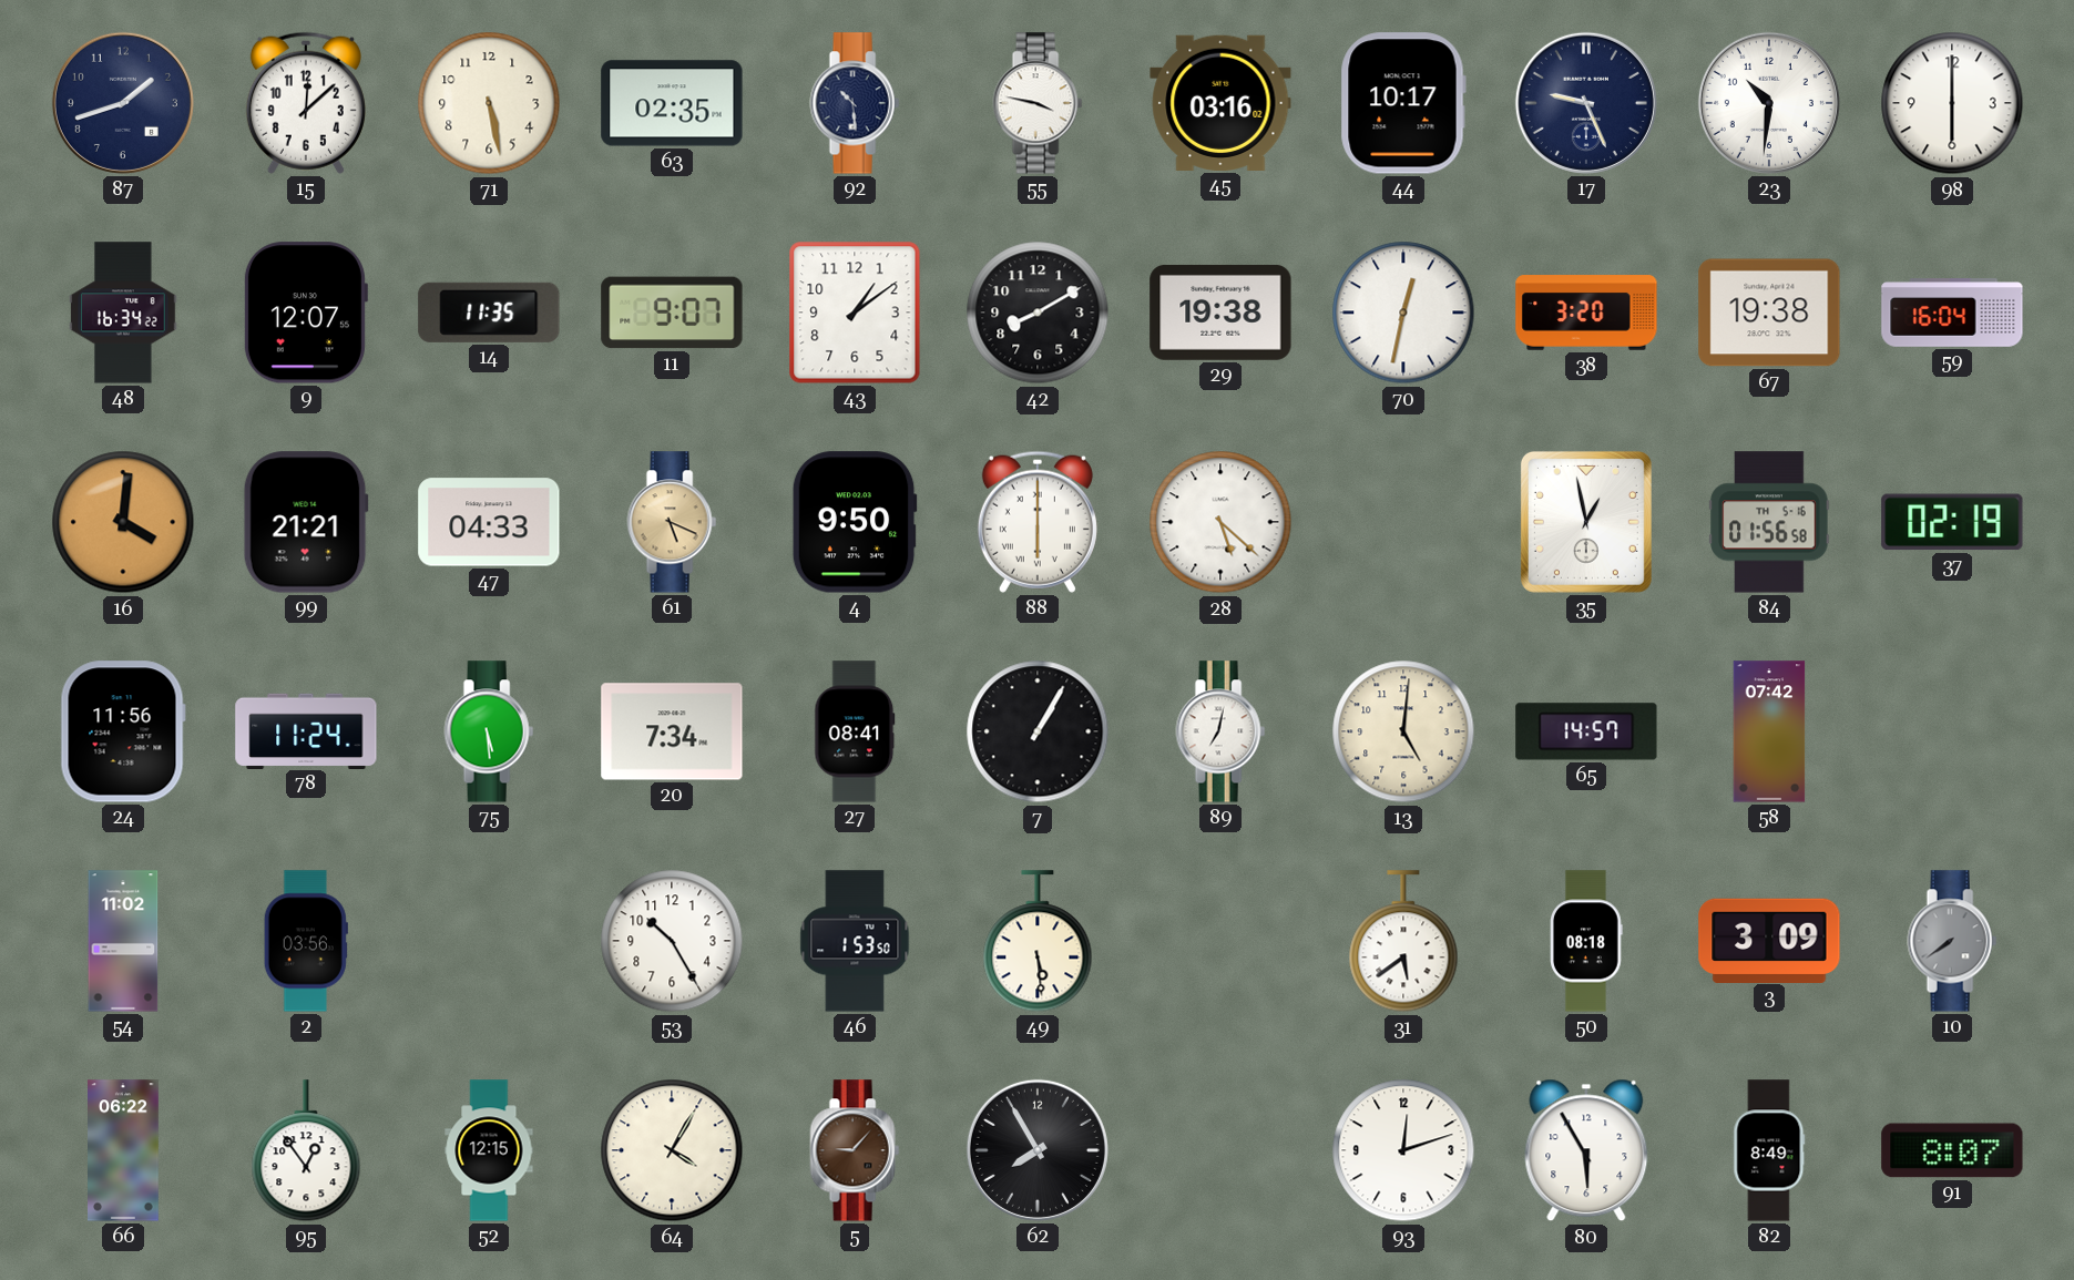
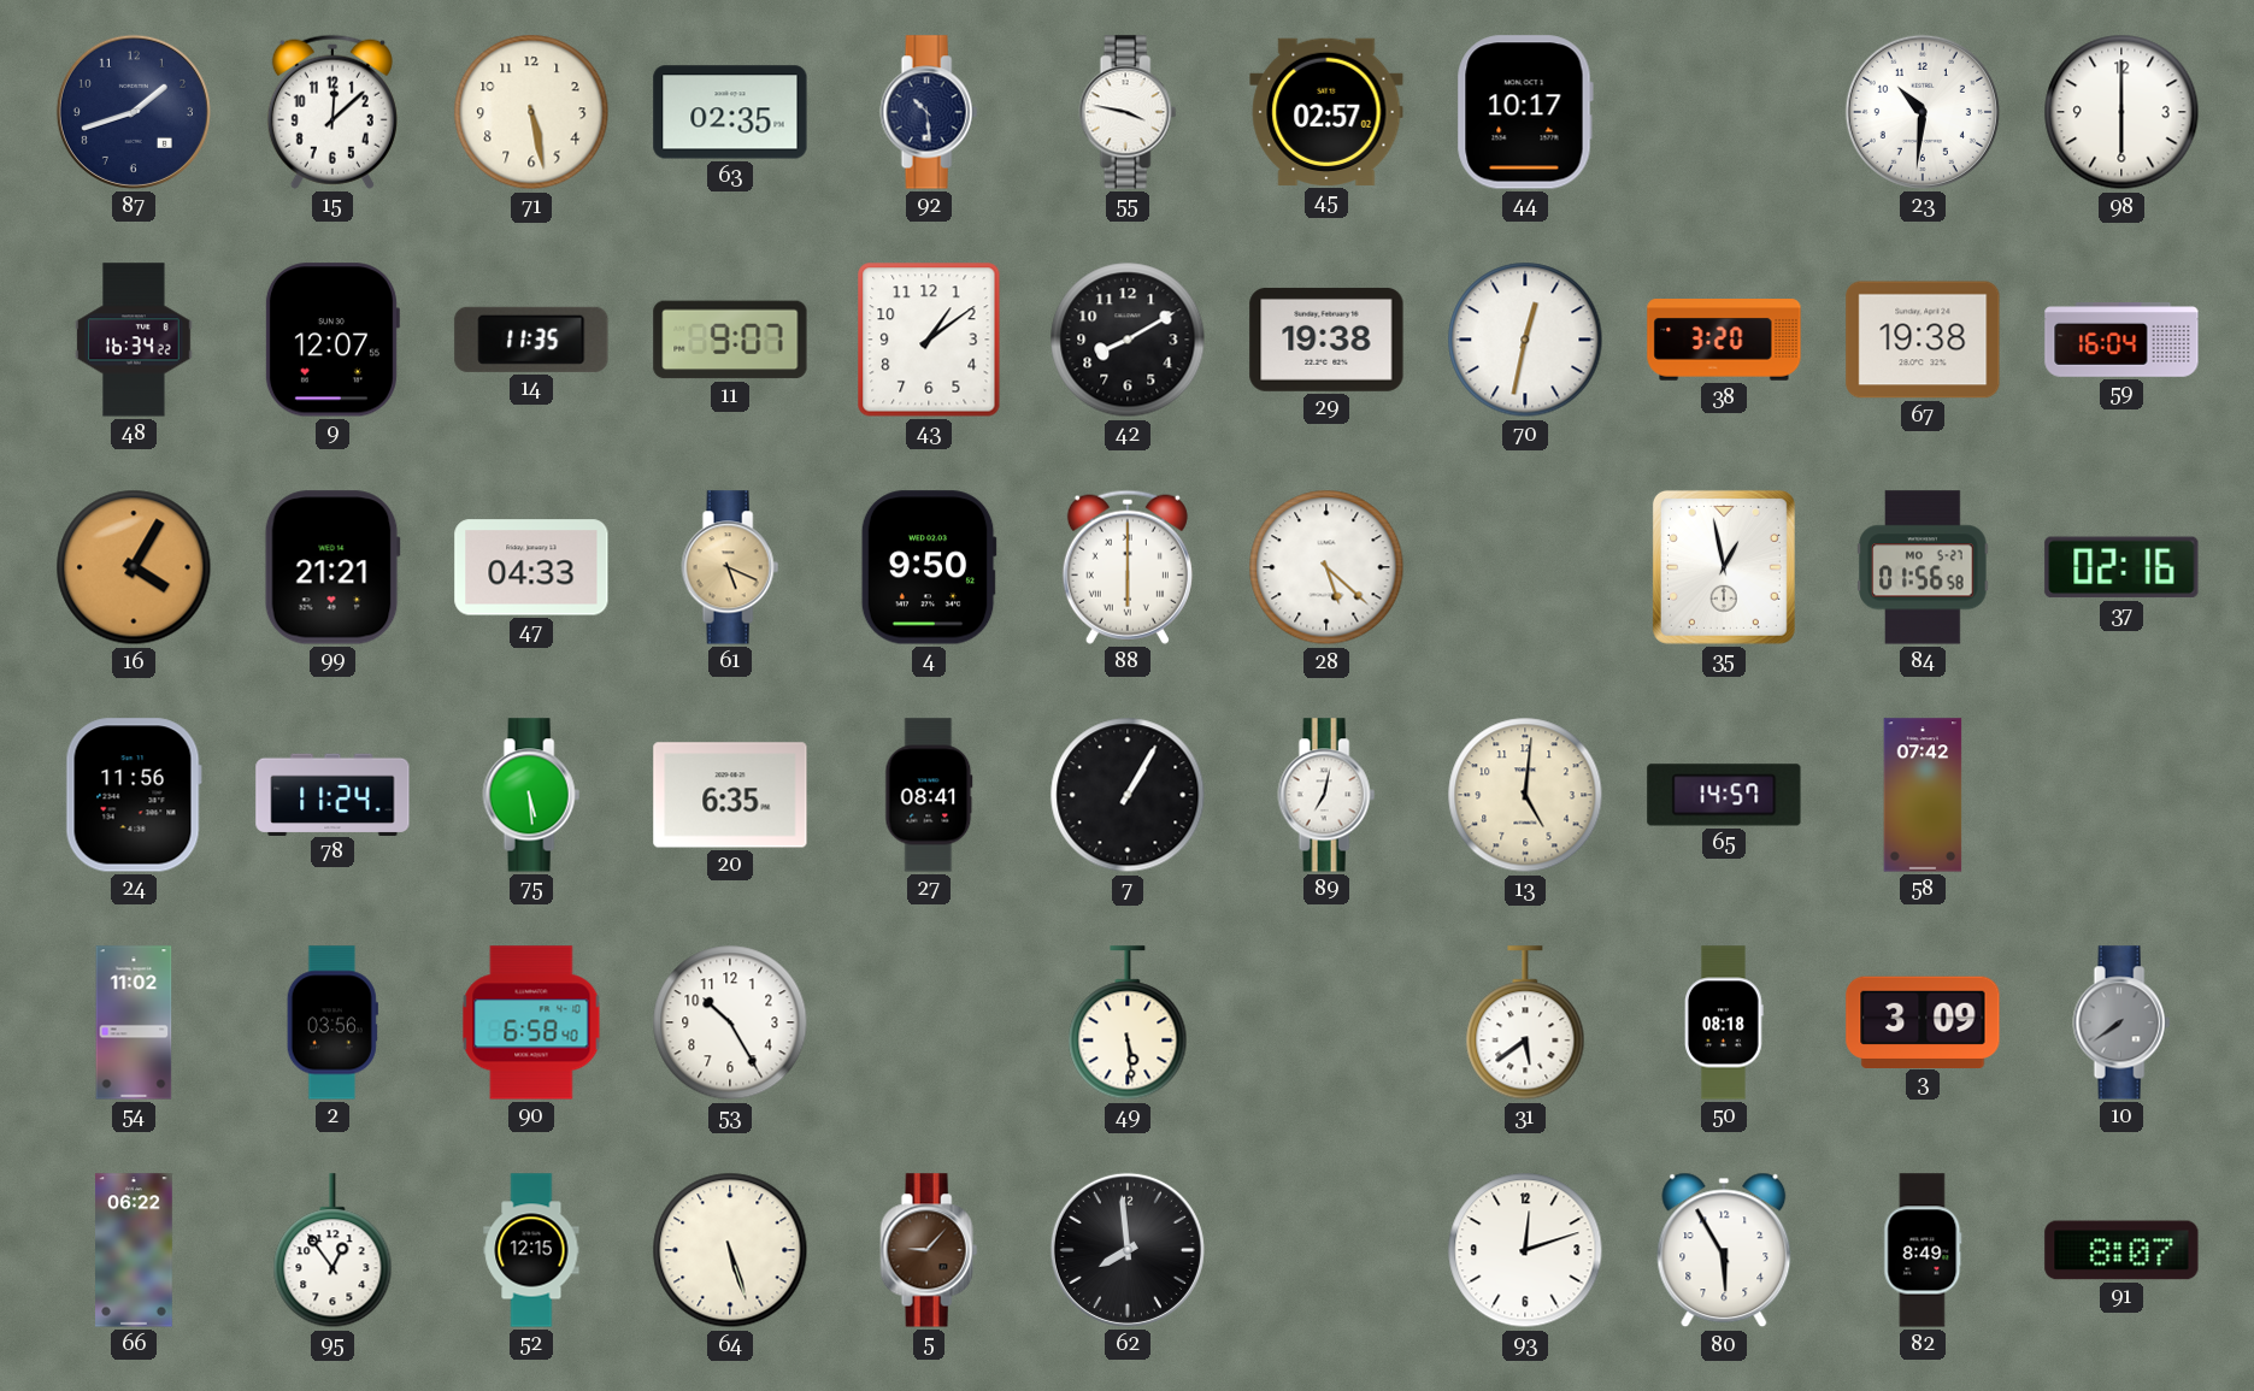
45: 03:16 -> 02:57
17: 9:26 -> none
16: 4:01 -> 4:05
84 date: TH 5-16 -> MO 5-27
37: 02:19 -> 02:16
20: 7:34 -> 6:35
90: none -> 6:58
46: 1:53 -> none
64: 4:05 -> 5:27
62: 7:55 -> 7:59
